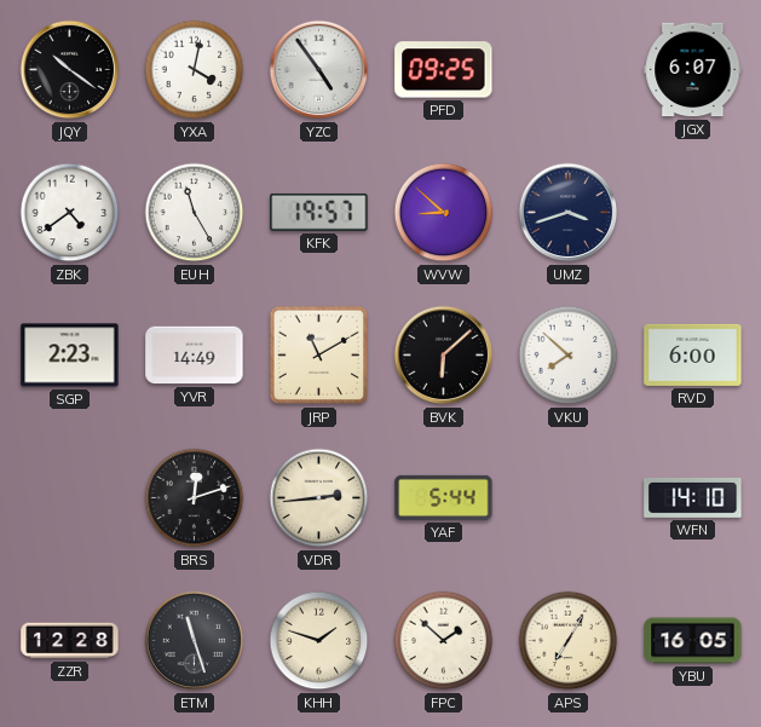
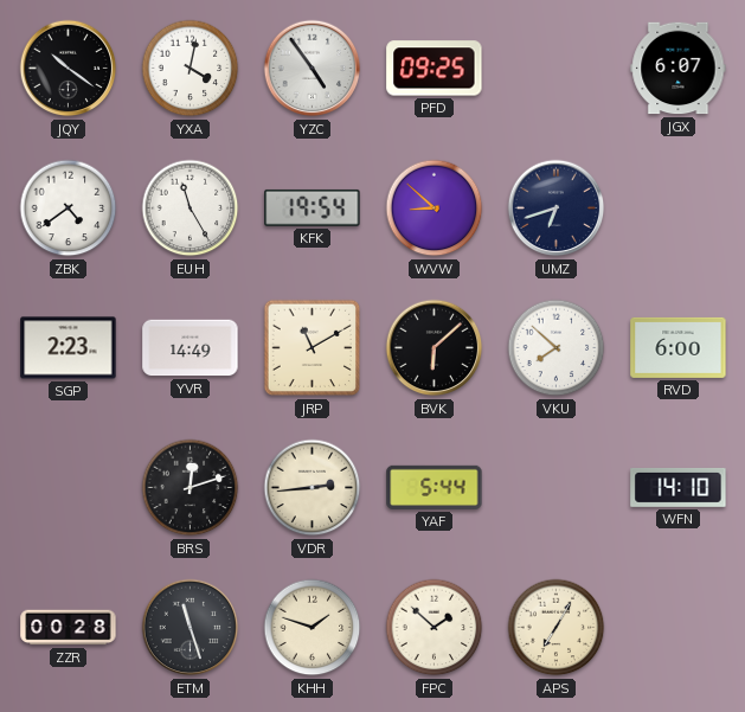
KFK: 19:57 -> 19:54
UMZ: 3:42 -> 6:42
ZZR: 12:28 -> 00:28
YBU: 16:05 -> none
